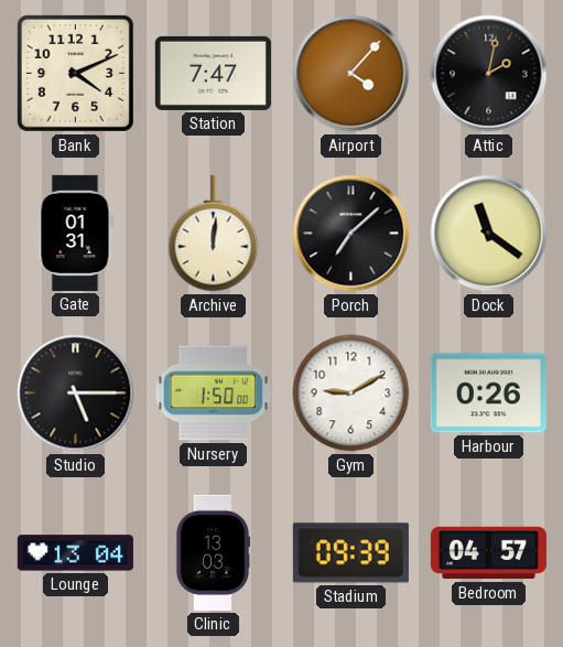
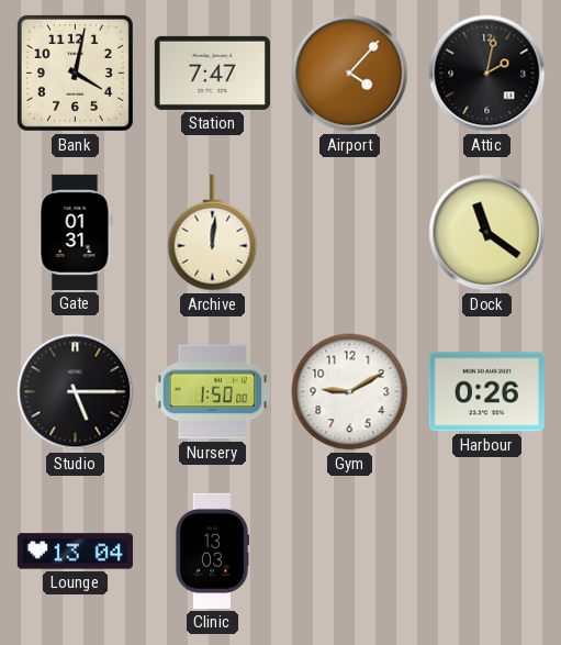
Bank: 4:11 -> 4:02
Porch: 7:08 -> none
Stadium: 09:39 -> none
Bedroom: 04:57 -> none
